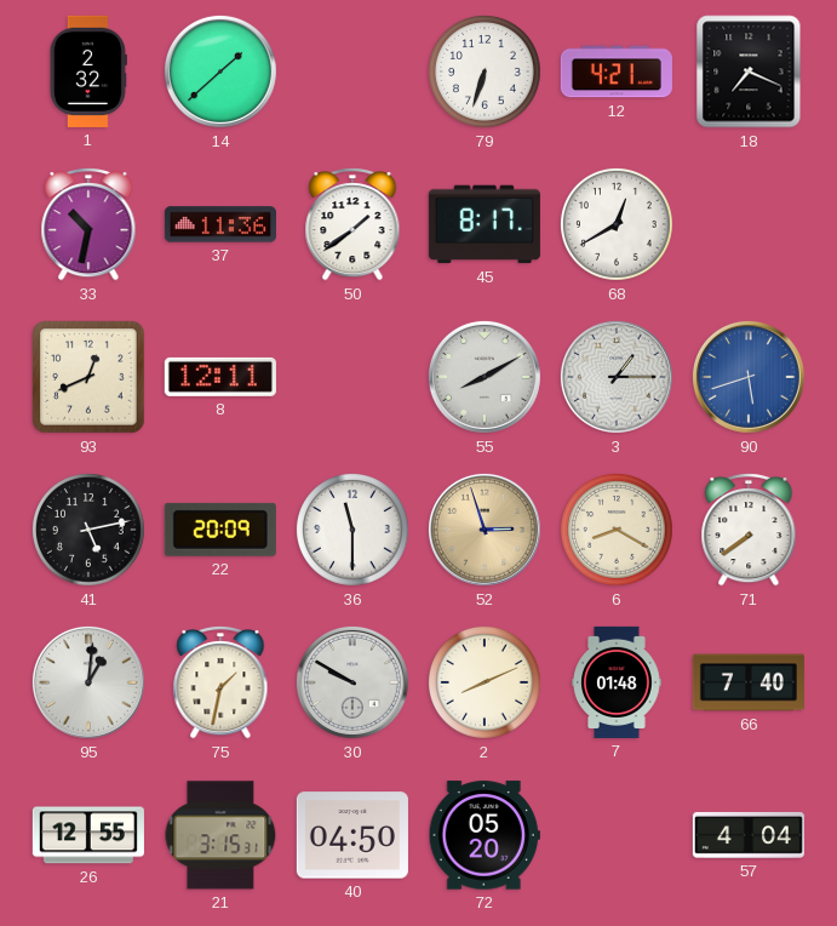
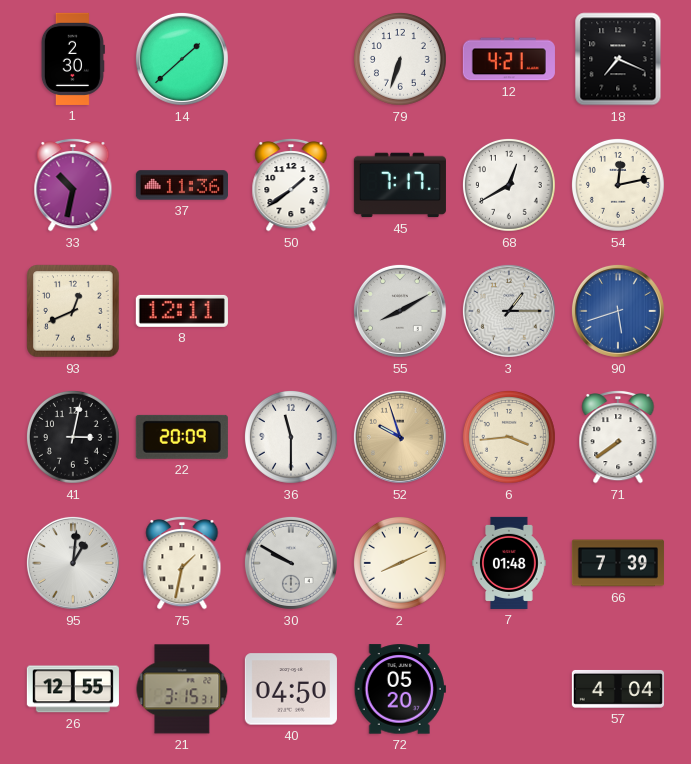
1: 2:32 -> 2:30
45: 8:17 -> 7:17
54: none -> 12:13
41: 5:13 -> 3:02
52: 2:57 -> 9:57
6: 8:20 -> 3:44
66: 7:40 -> 7:39
